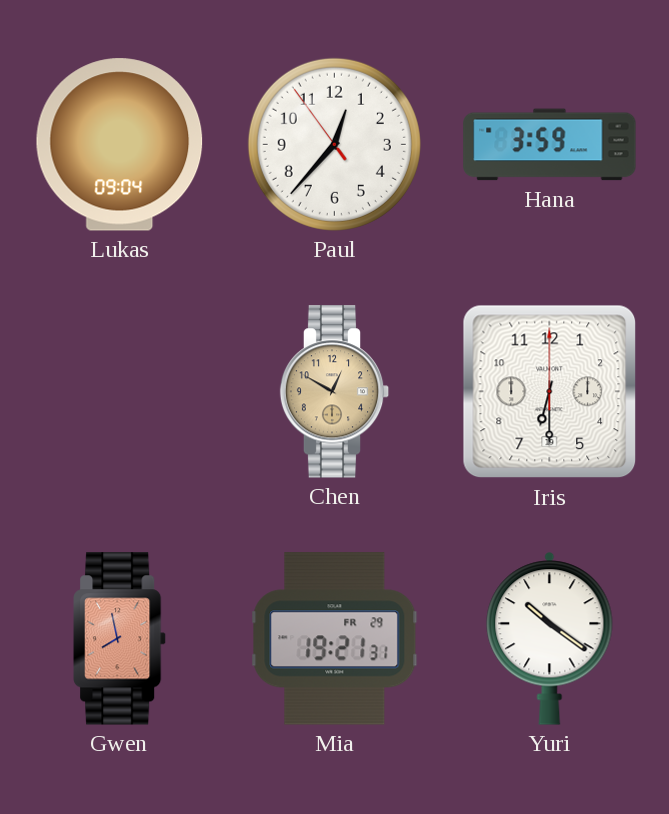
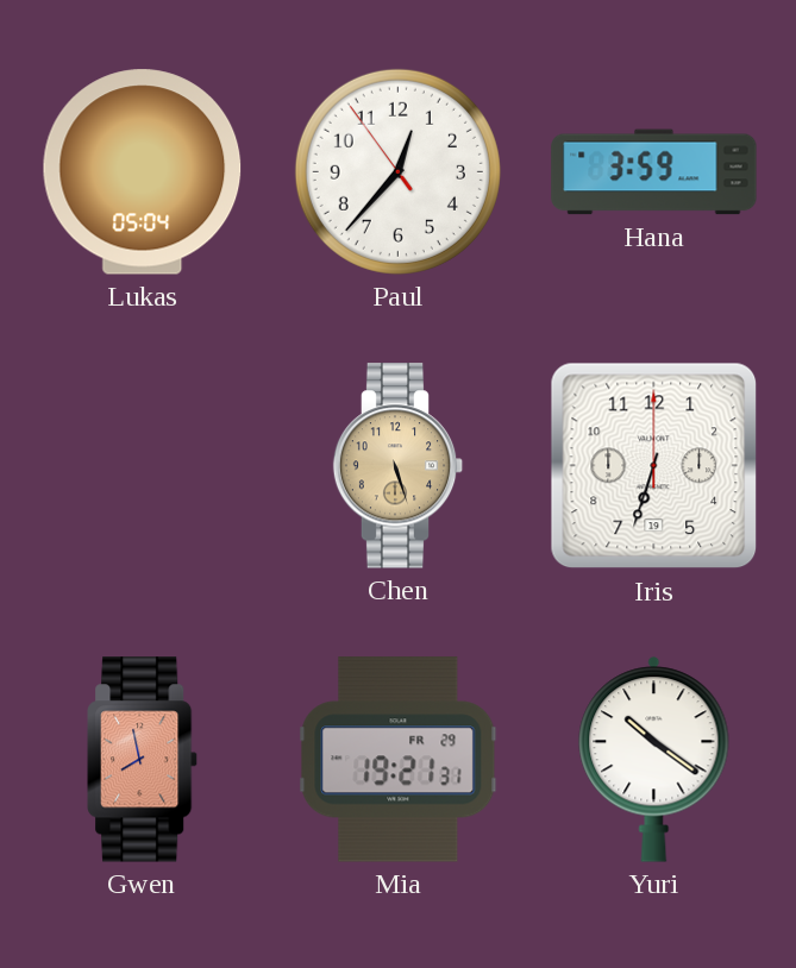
Lukas: 09:04 -> 05:04
Chen: 12:50 -> 5:27
Iris: 6:30 -> 6:33
